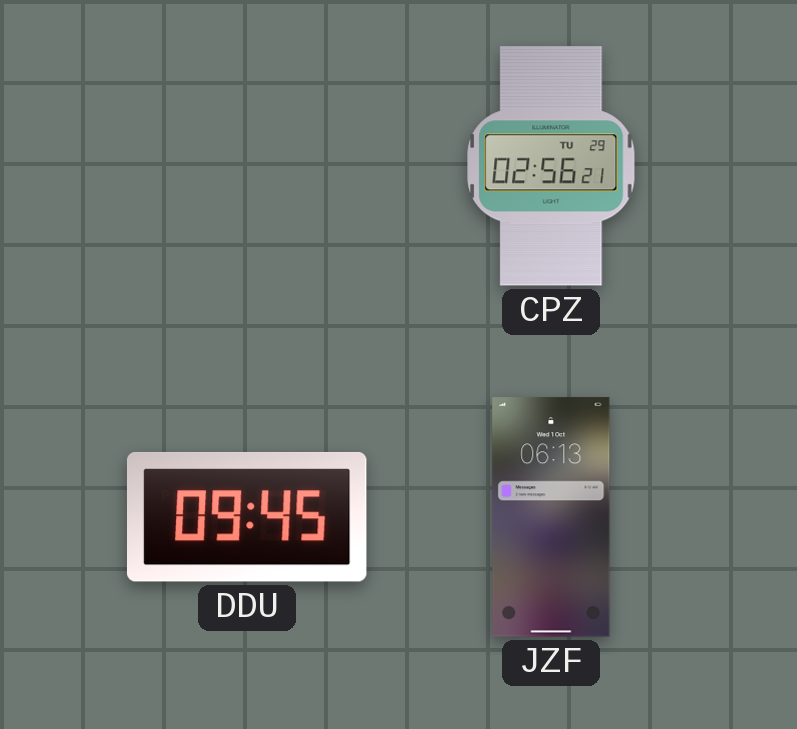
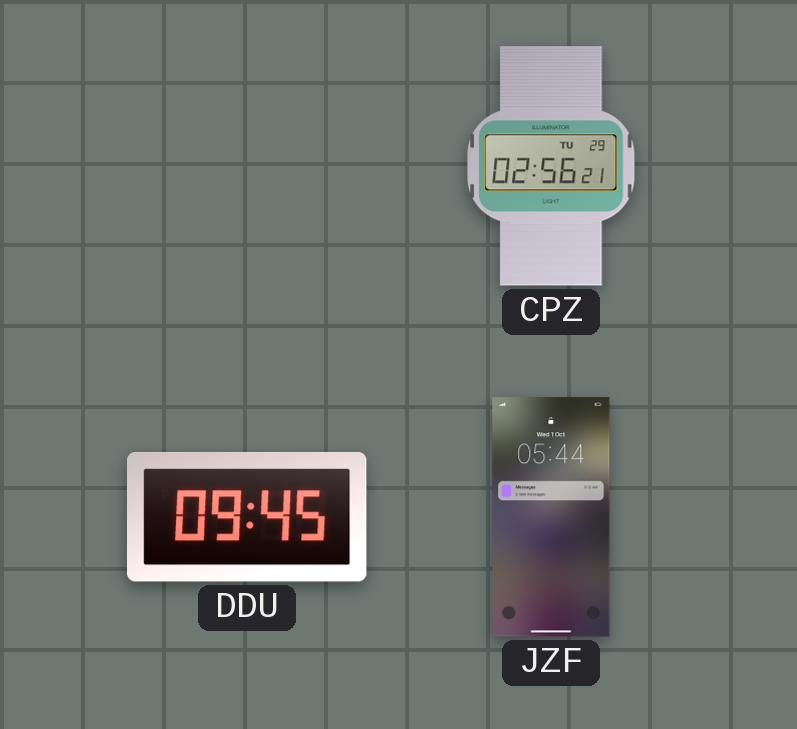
JZF: 06:13 -> 05:44
